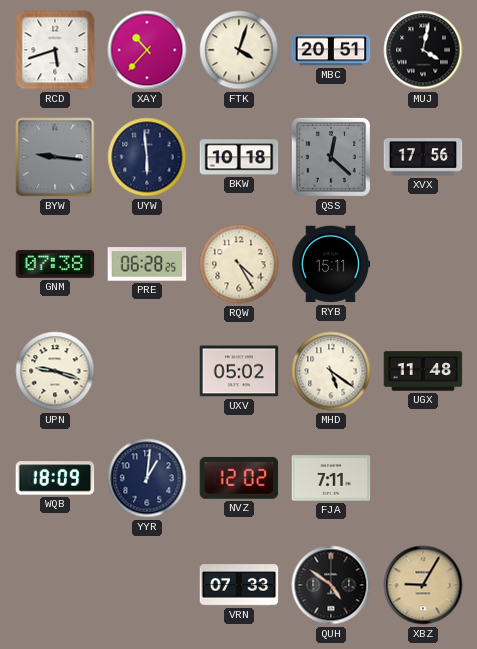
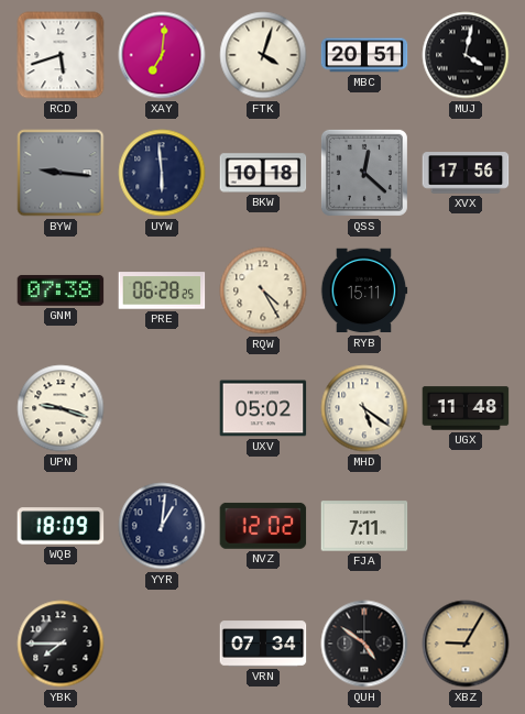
XAY: 10:37 -> 7:01
YBK: none -> 7:45
VRN: 07:33 -> 07:34
